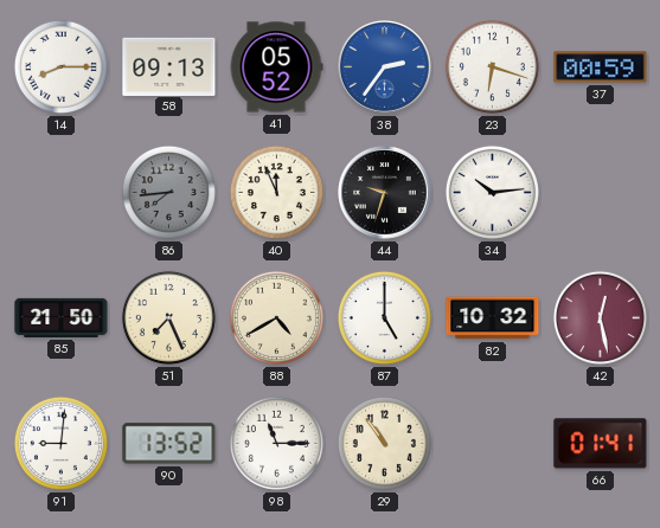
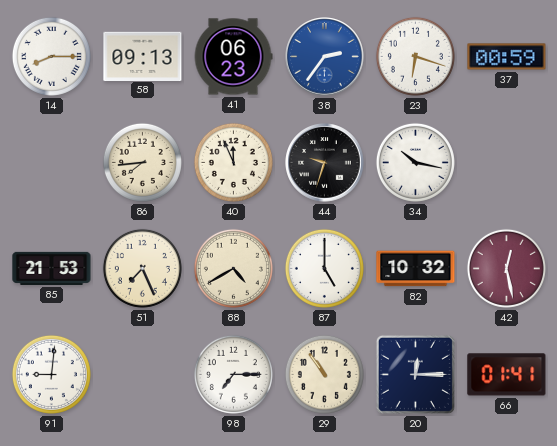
41: 05:52 -> 06:23
86 dial: grey -> cream
34: 10:14 -> 10:17
85: 21:50 -> 21:53
90: 13:52 -> none
98: 11:15 -> 7:15
20: none -> 12:15
